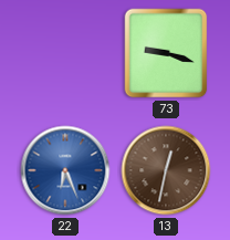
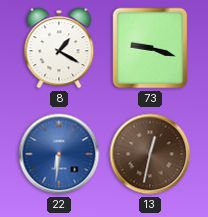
8: none -> 1:20
22: 6:26 -> 6:31
